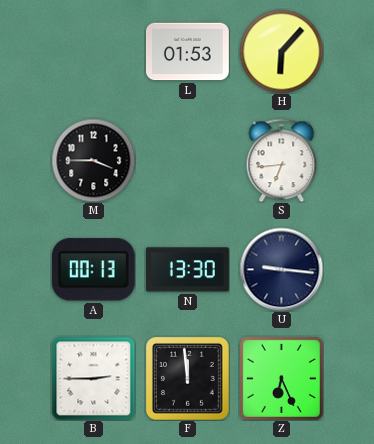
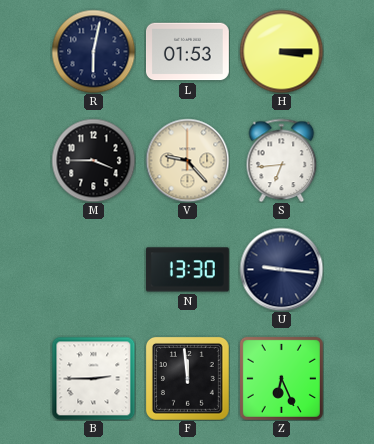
R: none -> 6:02
H: 6:07 -> 3:15
V: none -> 9:23
A: 00:13 -> none
